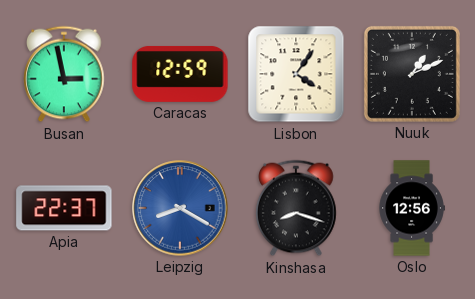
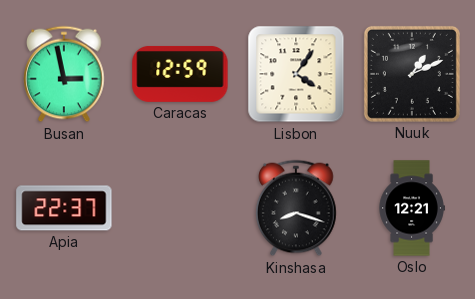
Leipzig: 8:20 -> none
Oslo: 12:56 -> 12:21
